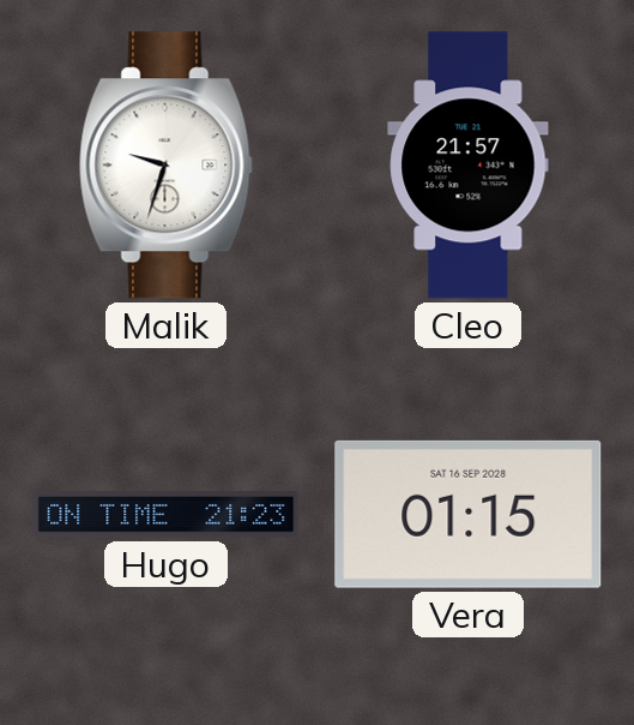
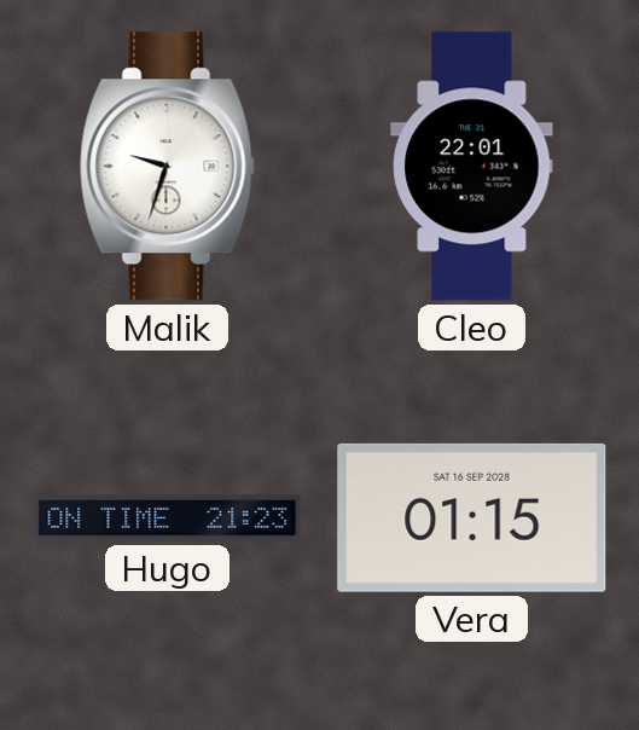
Cleo: 21:57 -> 22:01
